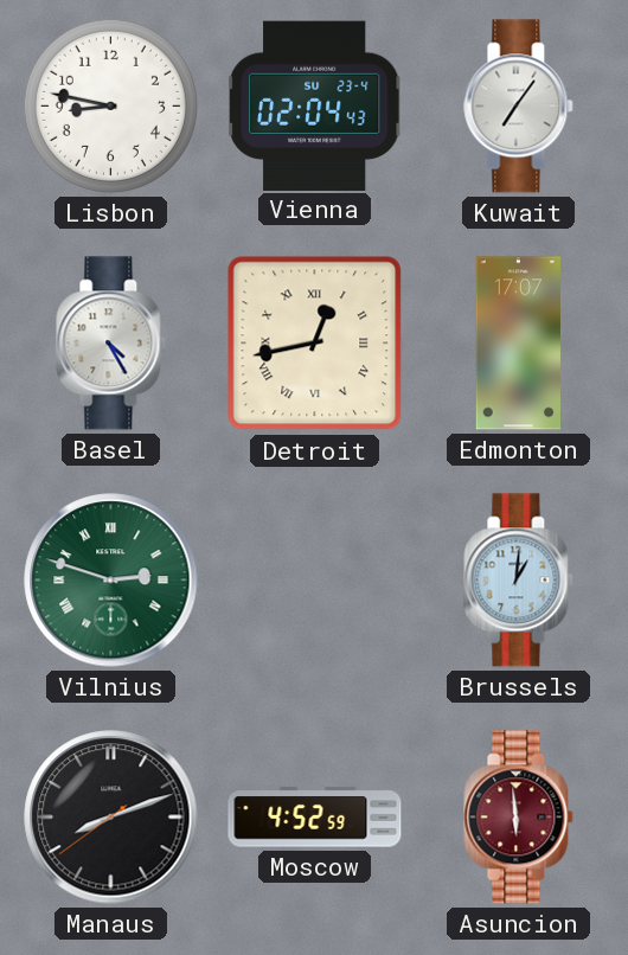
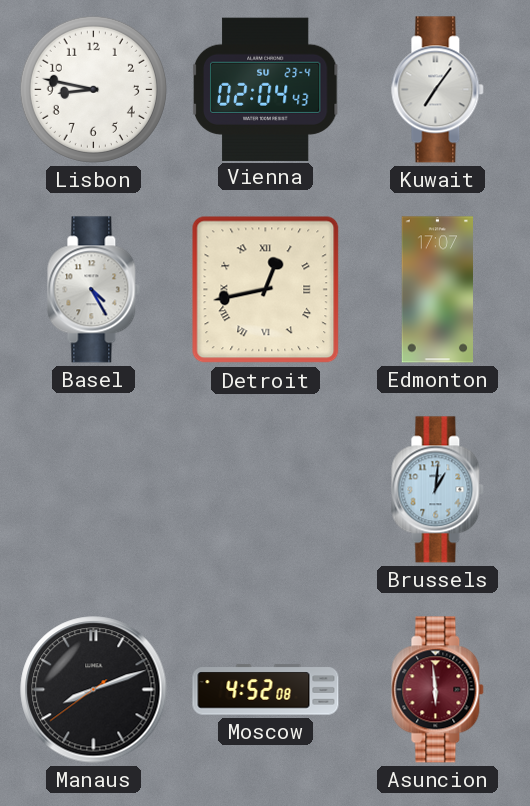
Vilnius: 2:48 -> none
Moscow: 4:52:59 -> 4:52:08
